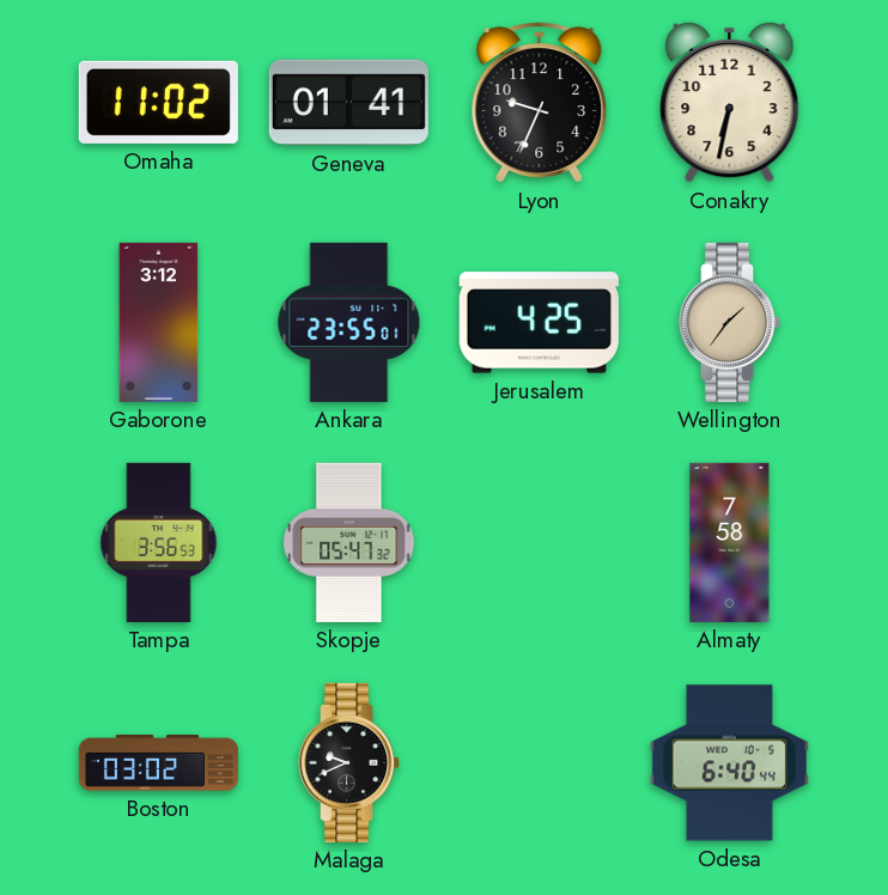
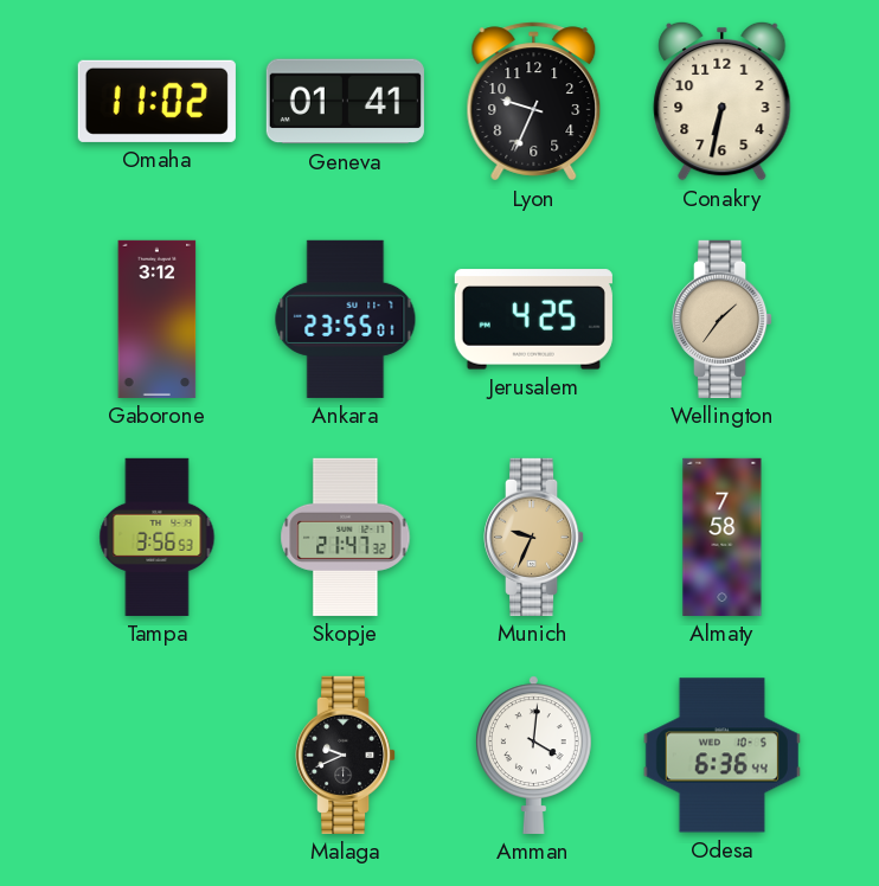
Skopje: 05:47 -> 21:47
Munich: none -> 9:34
Boston: 03:02 -> none
Amman: none -> 4:01
Odesa: 6:40 -> 6:36
